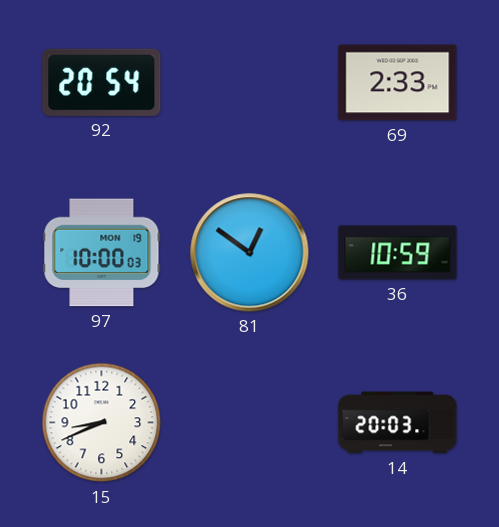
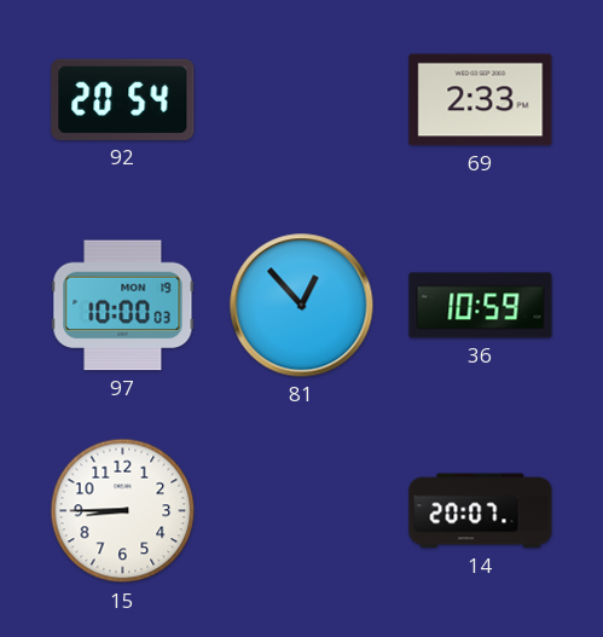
81: 12:51 -> 12:53
15: 8:41 -> 8:45
14: 20:03 -> 20:07
